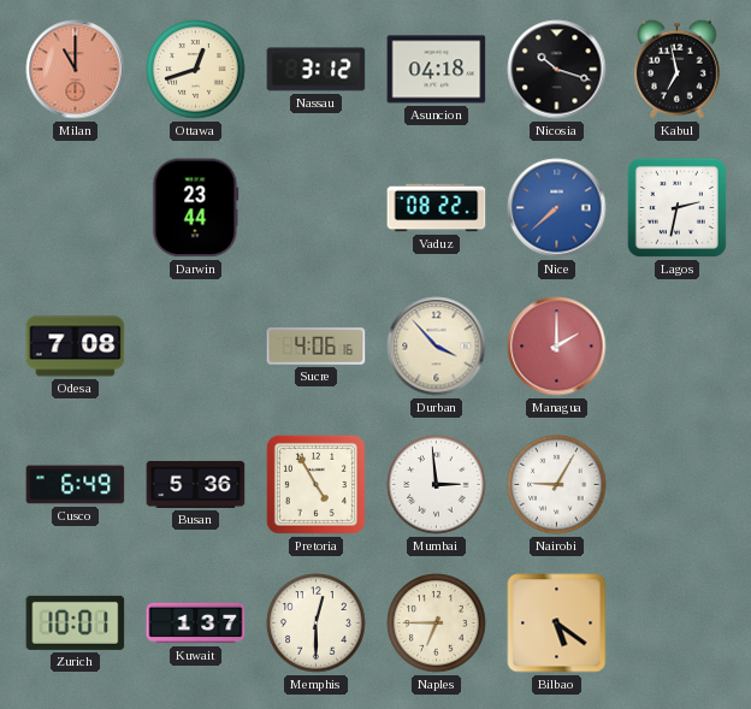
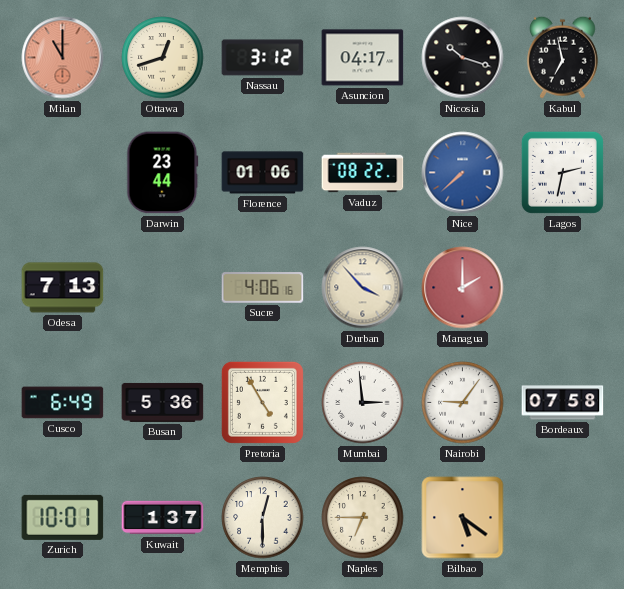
Asuncion: 04:18 -> 04:17
Florence: none -> 01:06
Odesa: 7:08 -> 7:13
Nairobi: 9:05 -> 9:06
Bordeaux: none -> 07:58
